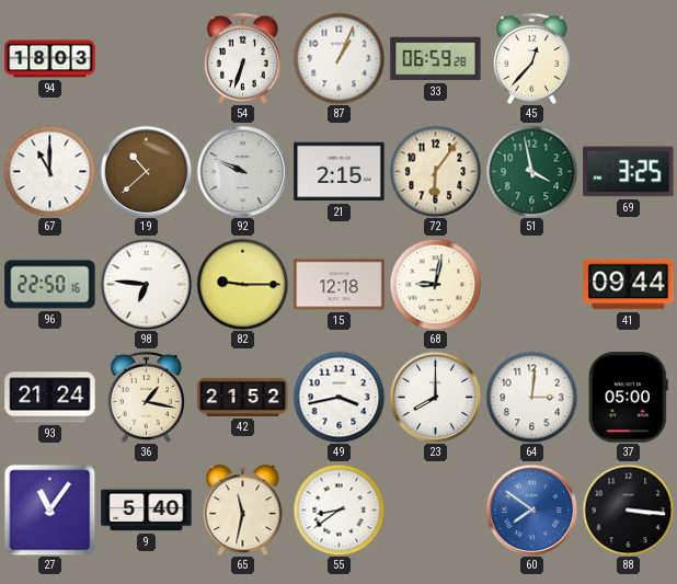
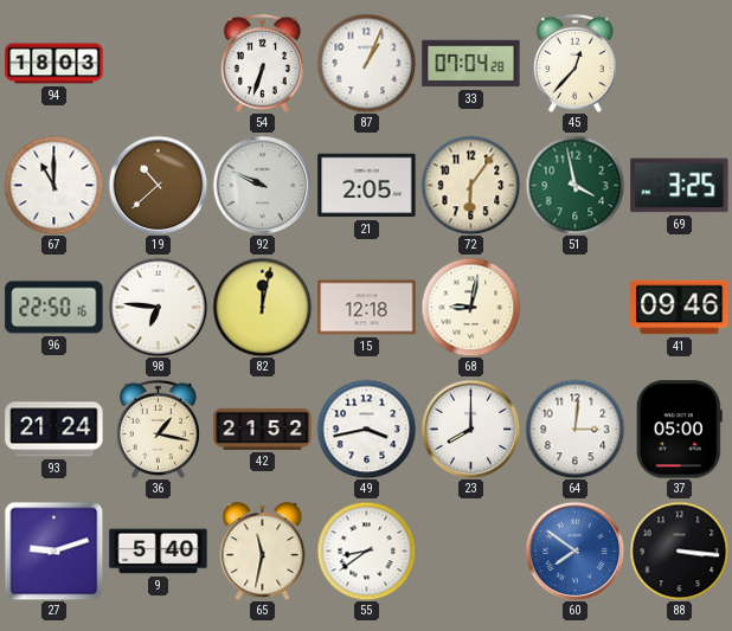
33: 06:59 -> 07:04
21: 2:15 -> 2:05
82: 9:15 -> 12:02
41: 09:44 -> 09:46
27: 11:06 -> 9:12
